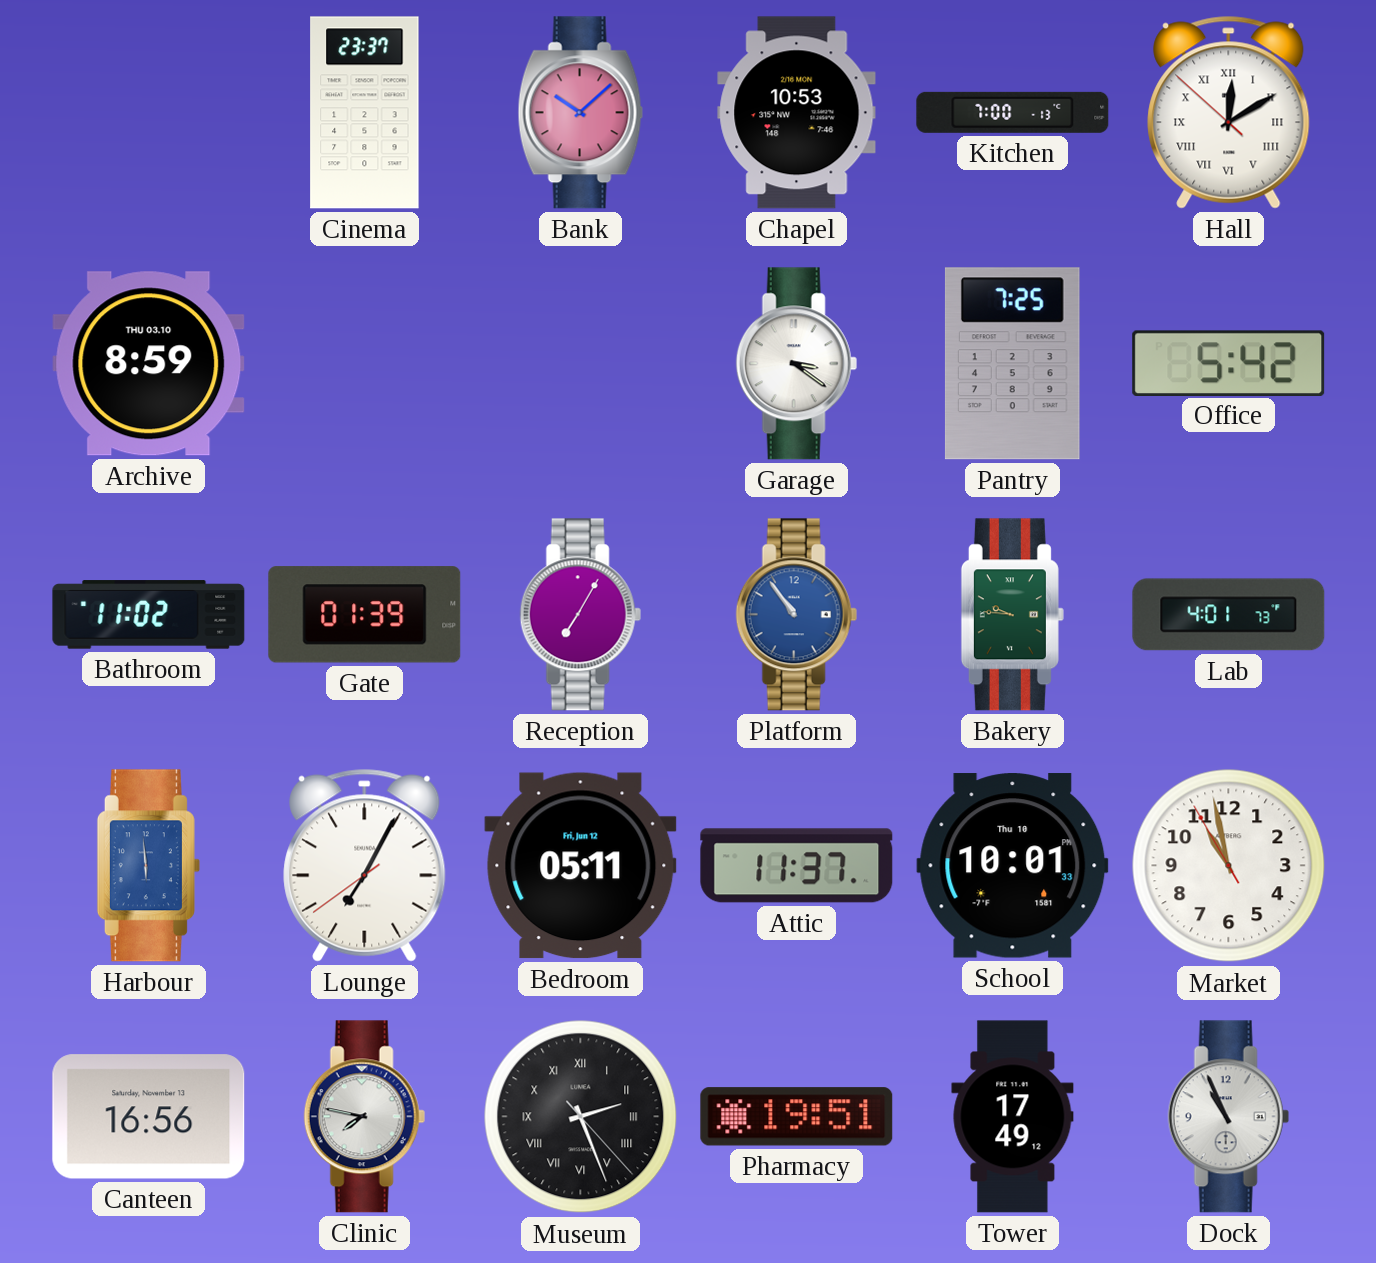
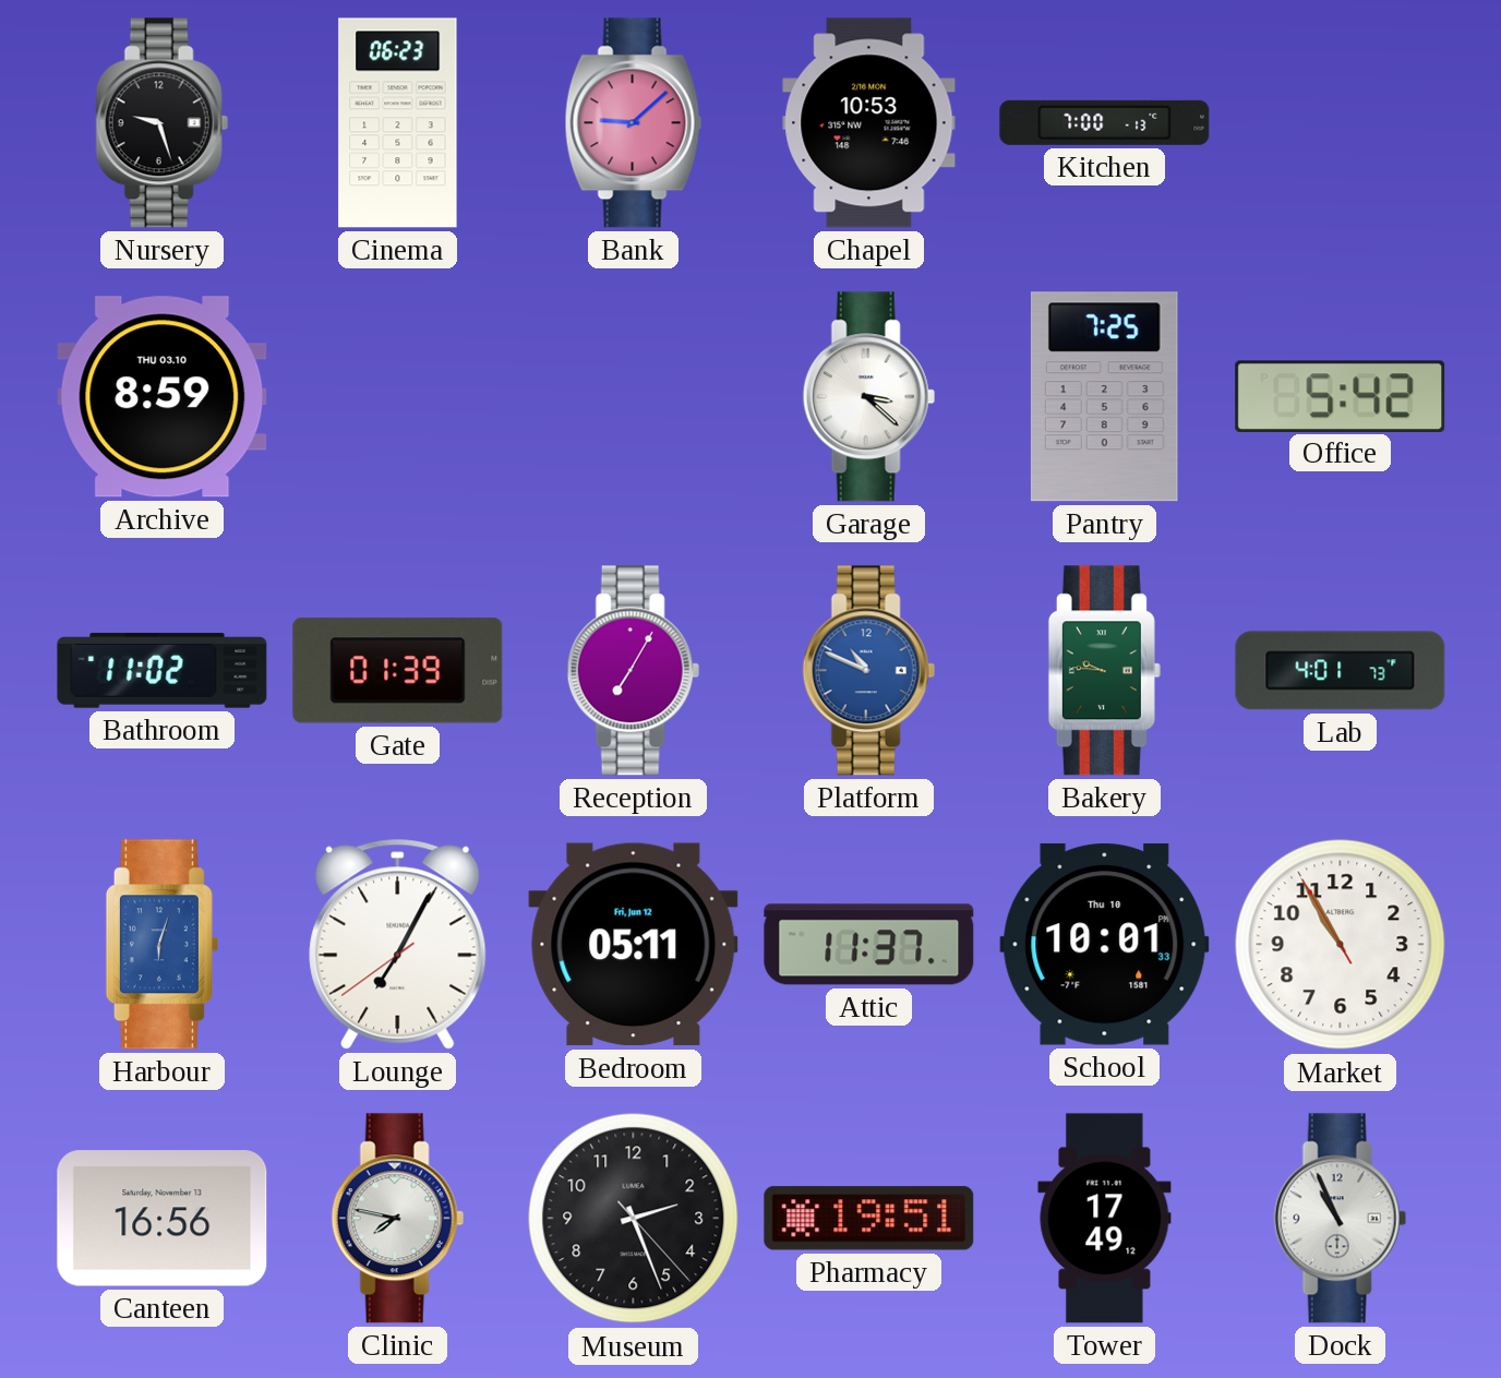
Nursery: none -> 9:27
Cinema: 23:37 -> 06:23
Bank: 10:08 -> 9:08
Hall: 12:09 -> none
Garage: 3:21 -> 3:22
Platform: 10:54 -> 10:49
Harbour: 5:59 -> 6:03
Market: 10:57 -> 10:54
Museum numerals: Roman -> Arabic
